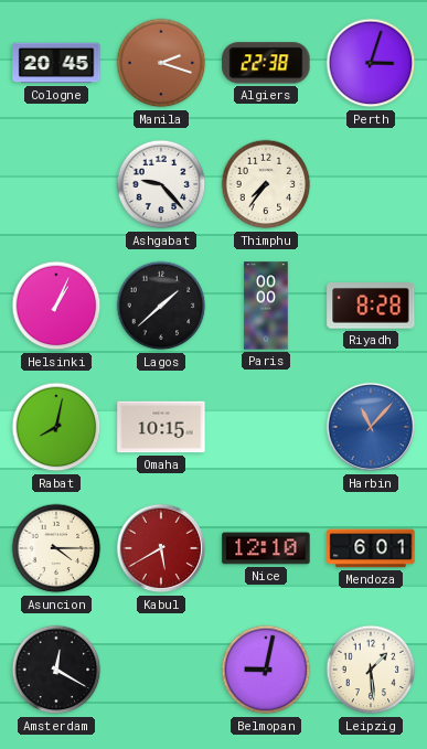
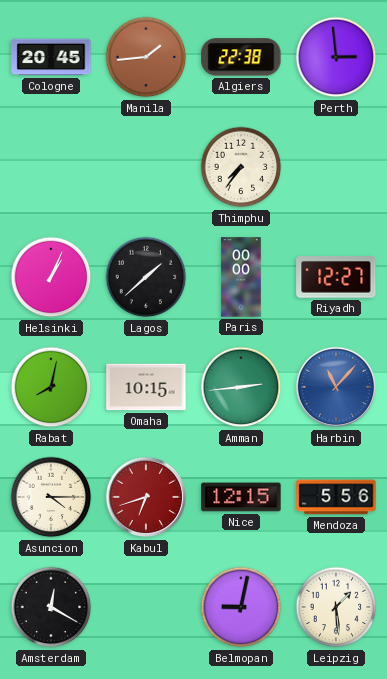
Manila: 2:18 -> 1:44
Perth: 3:03 -> 2:59
Ashgabat: 9:23 -> none
Riyadh: 8:28 -> 12:27
Amman: none -> 2:44
Kabul: 5:40 -> 6:42
Nice: 12:10 -> 12:15
Mendoza: 6:01 -> 5:56
